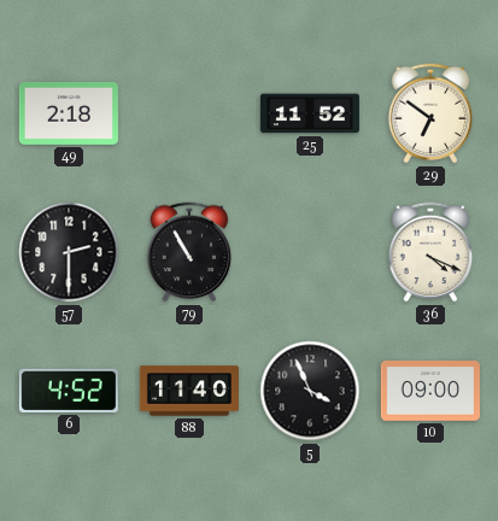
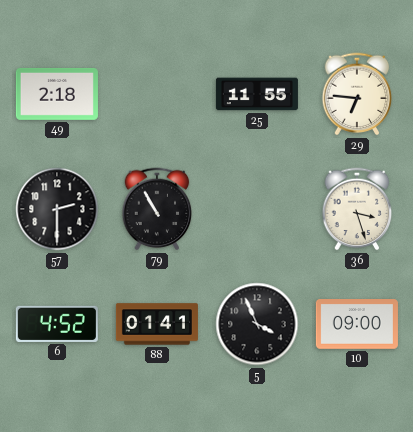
25: 11:52 -> 11:55
29: 6:51 -> 6:46
36: 4:19 -> 3:27
88: 11:40 -> 01:41
